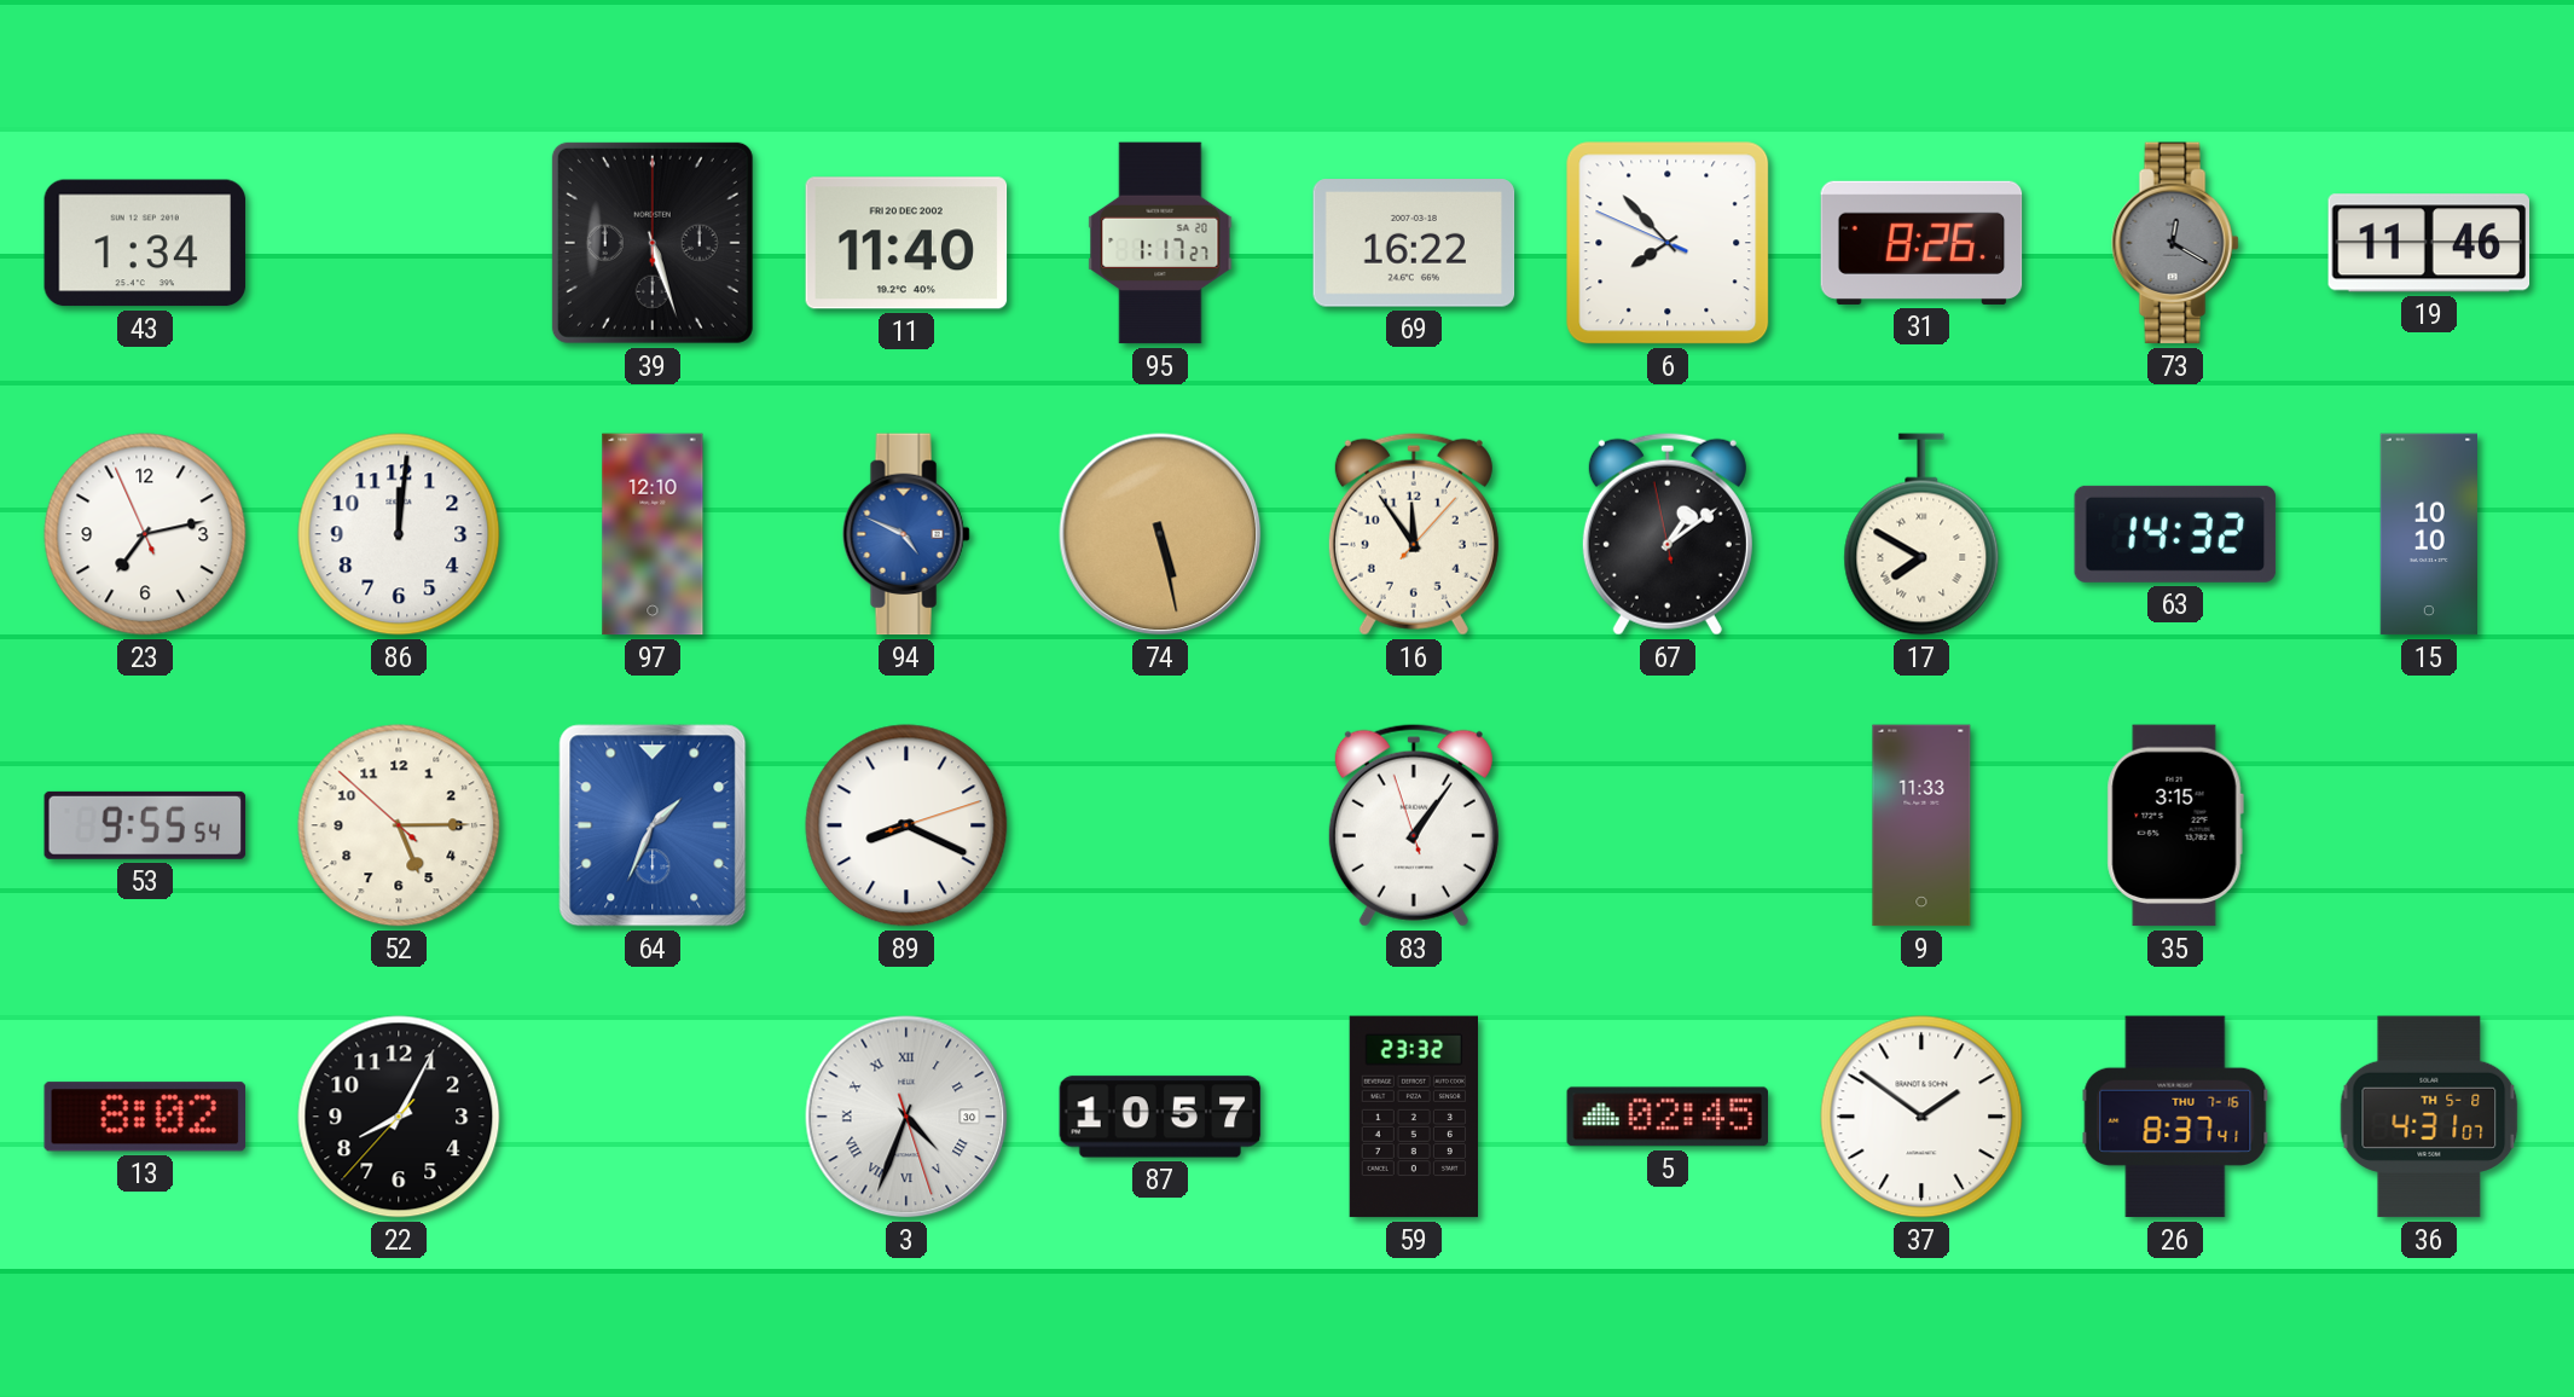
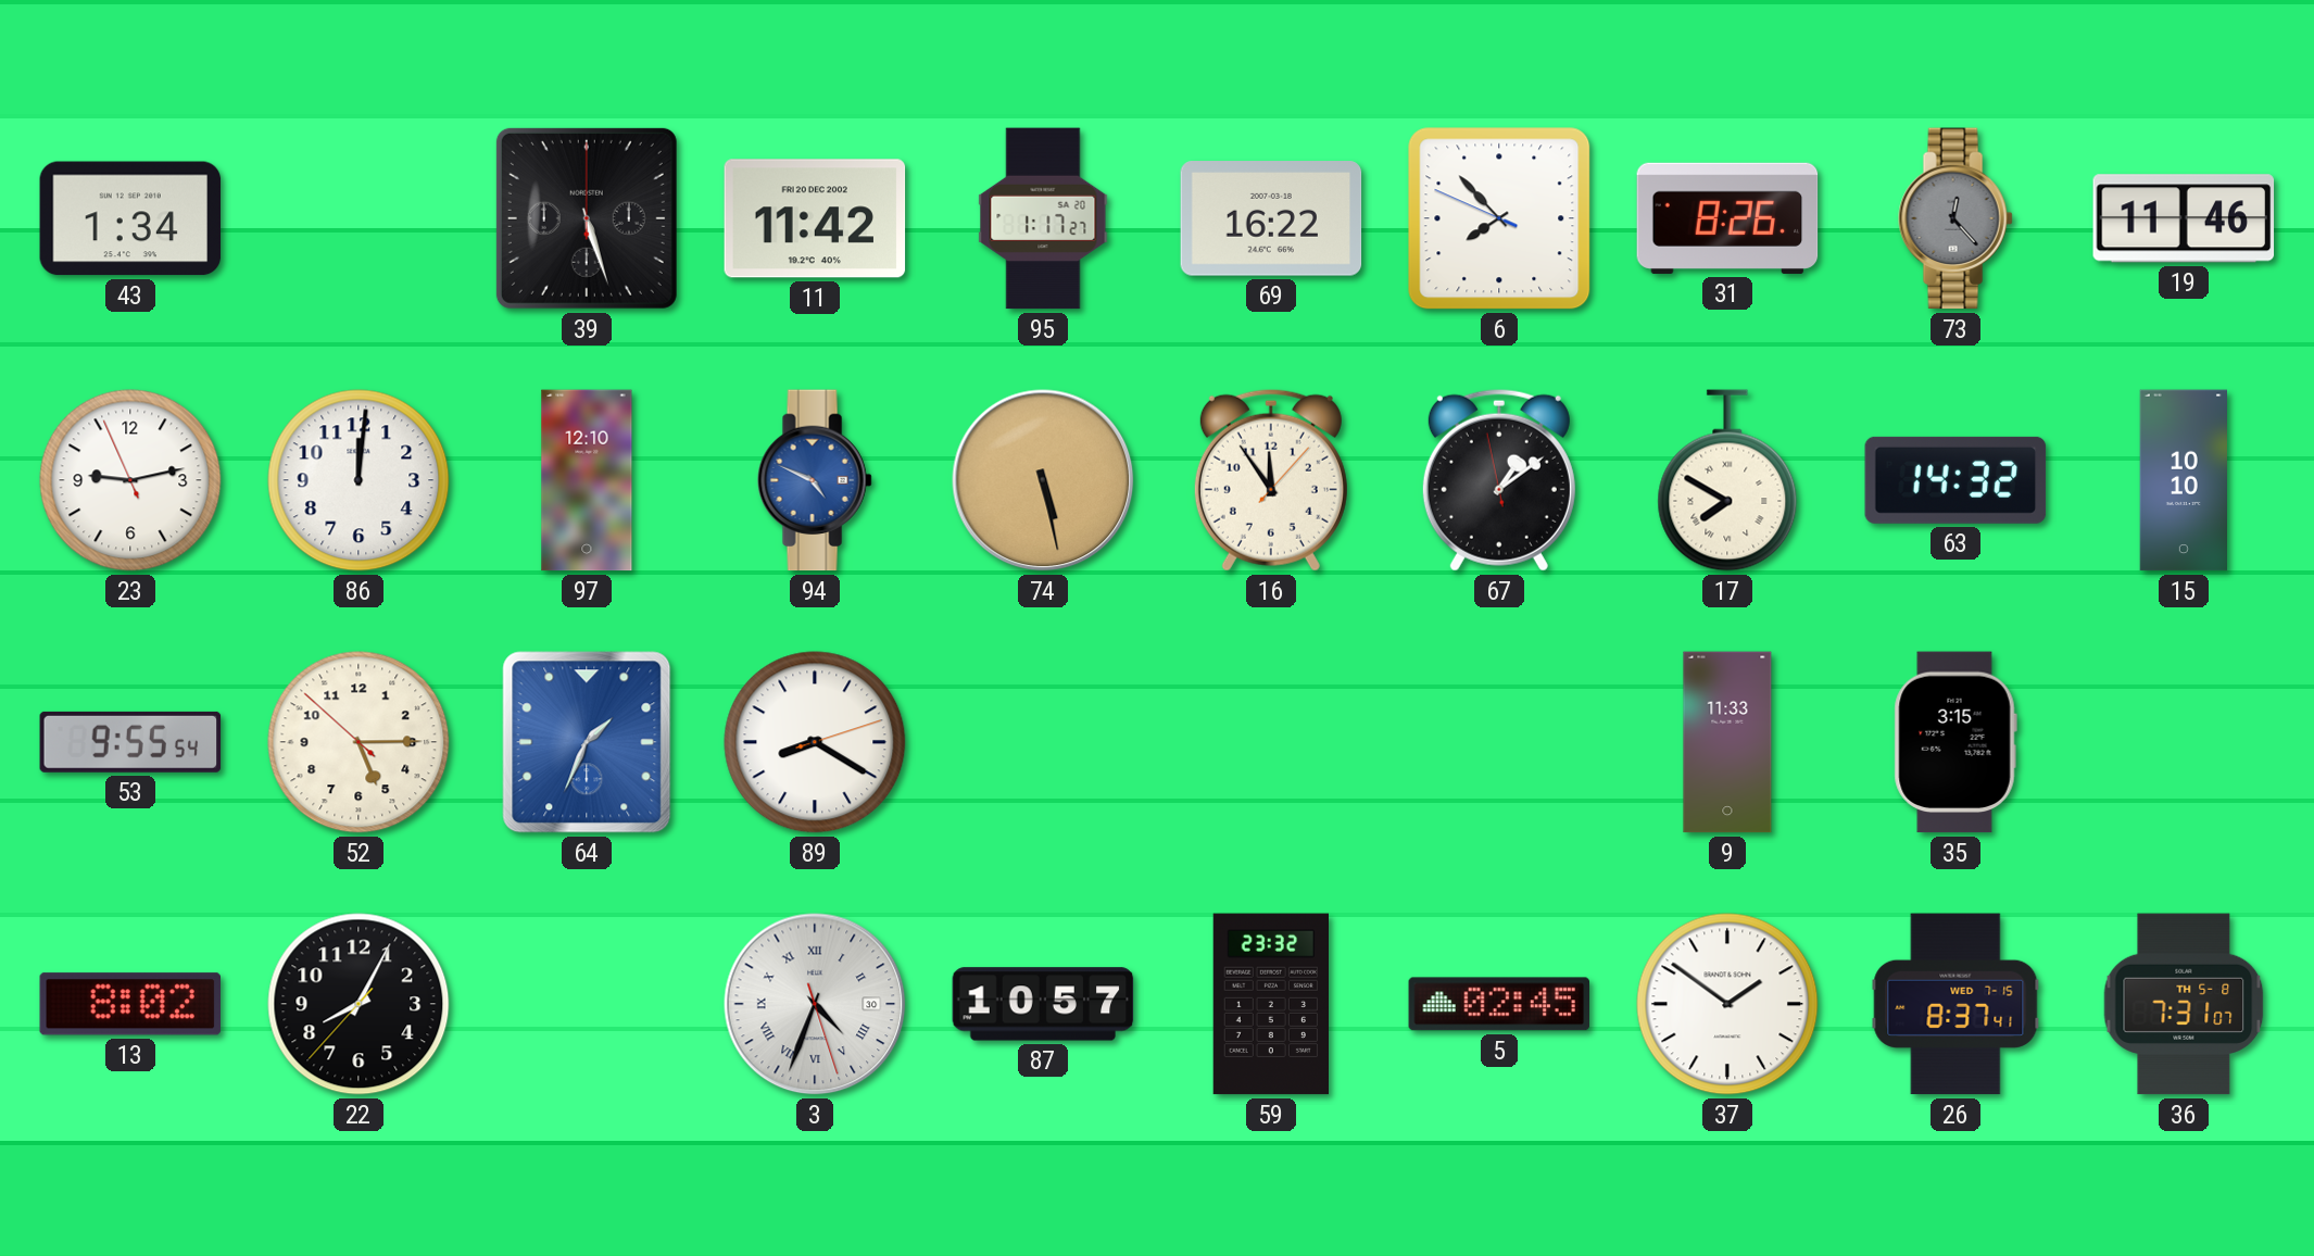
11: 11:40 -> 11:42
73: 12:20 -> 12:23
23: 7:12 -> 9:12
89: 8:19 -> 8:20
83: 1:05 -> none
26 date: THU 7-16 -> WED 7-15
36: 4:31 -> 7:31
